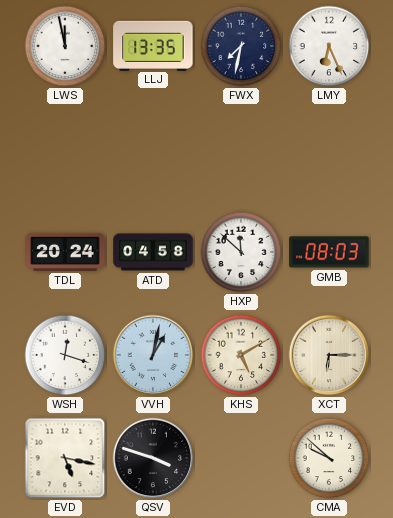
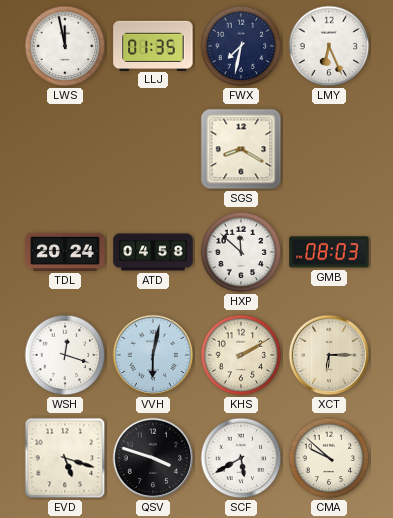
LLJ: 13:35 -> 01:35
SGS: none -> 8:20
VVH: 1:02 -> 6:02
KHS: 5:10 -> 2:10
EVD: 5:17 -> 5:18
SCF: none -> 5:40
